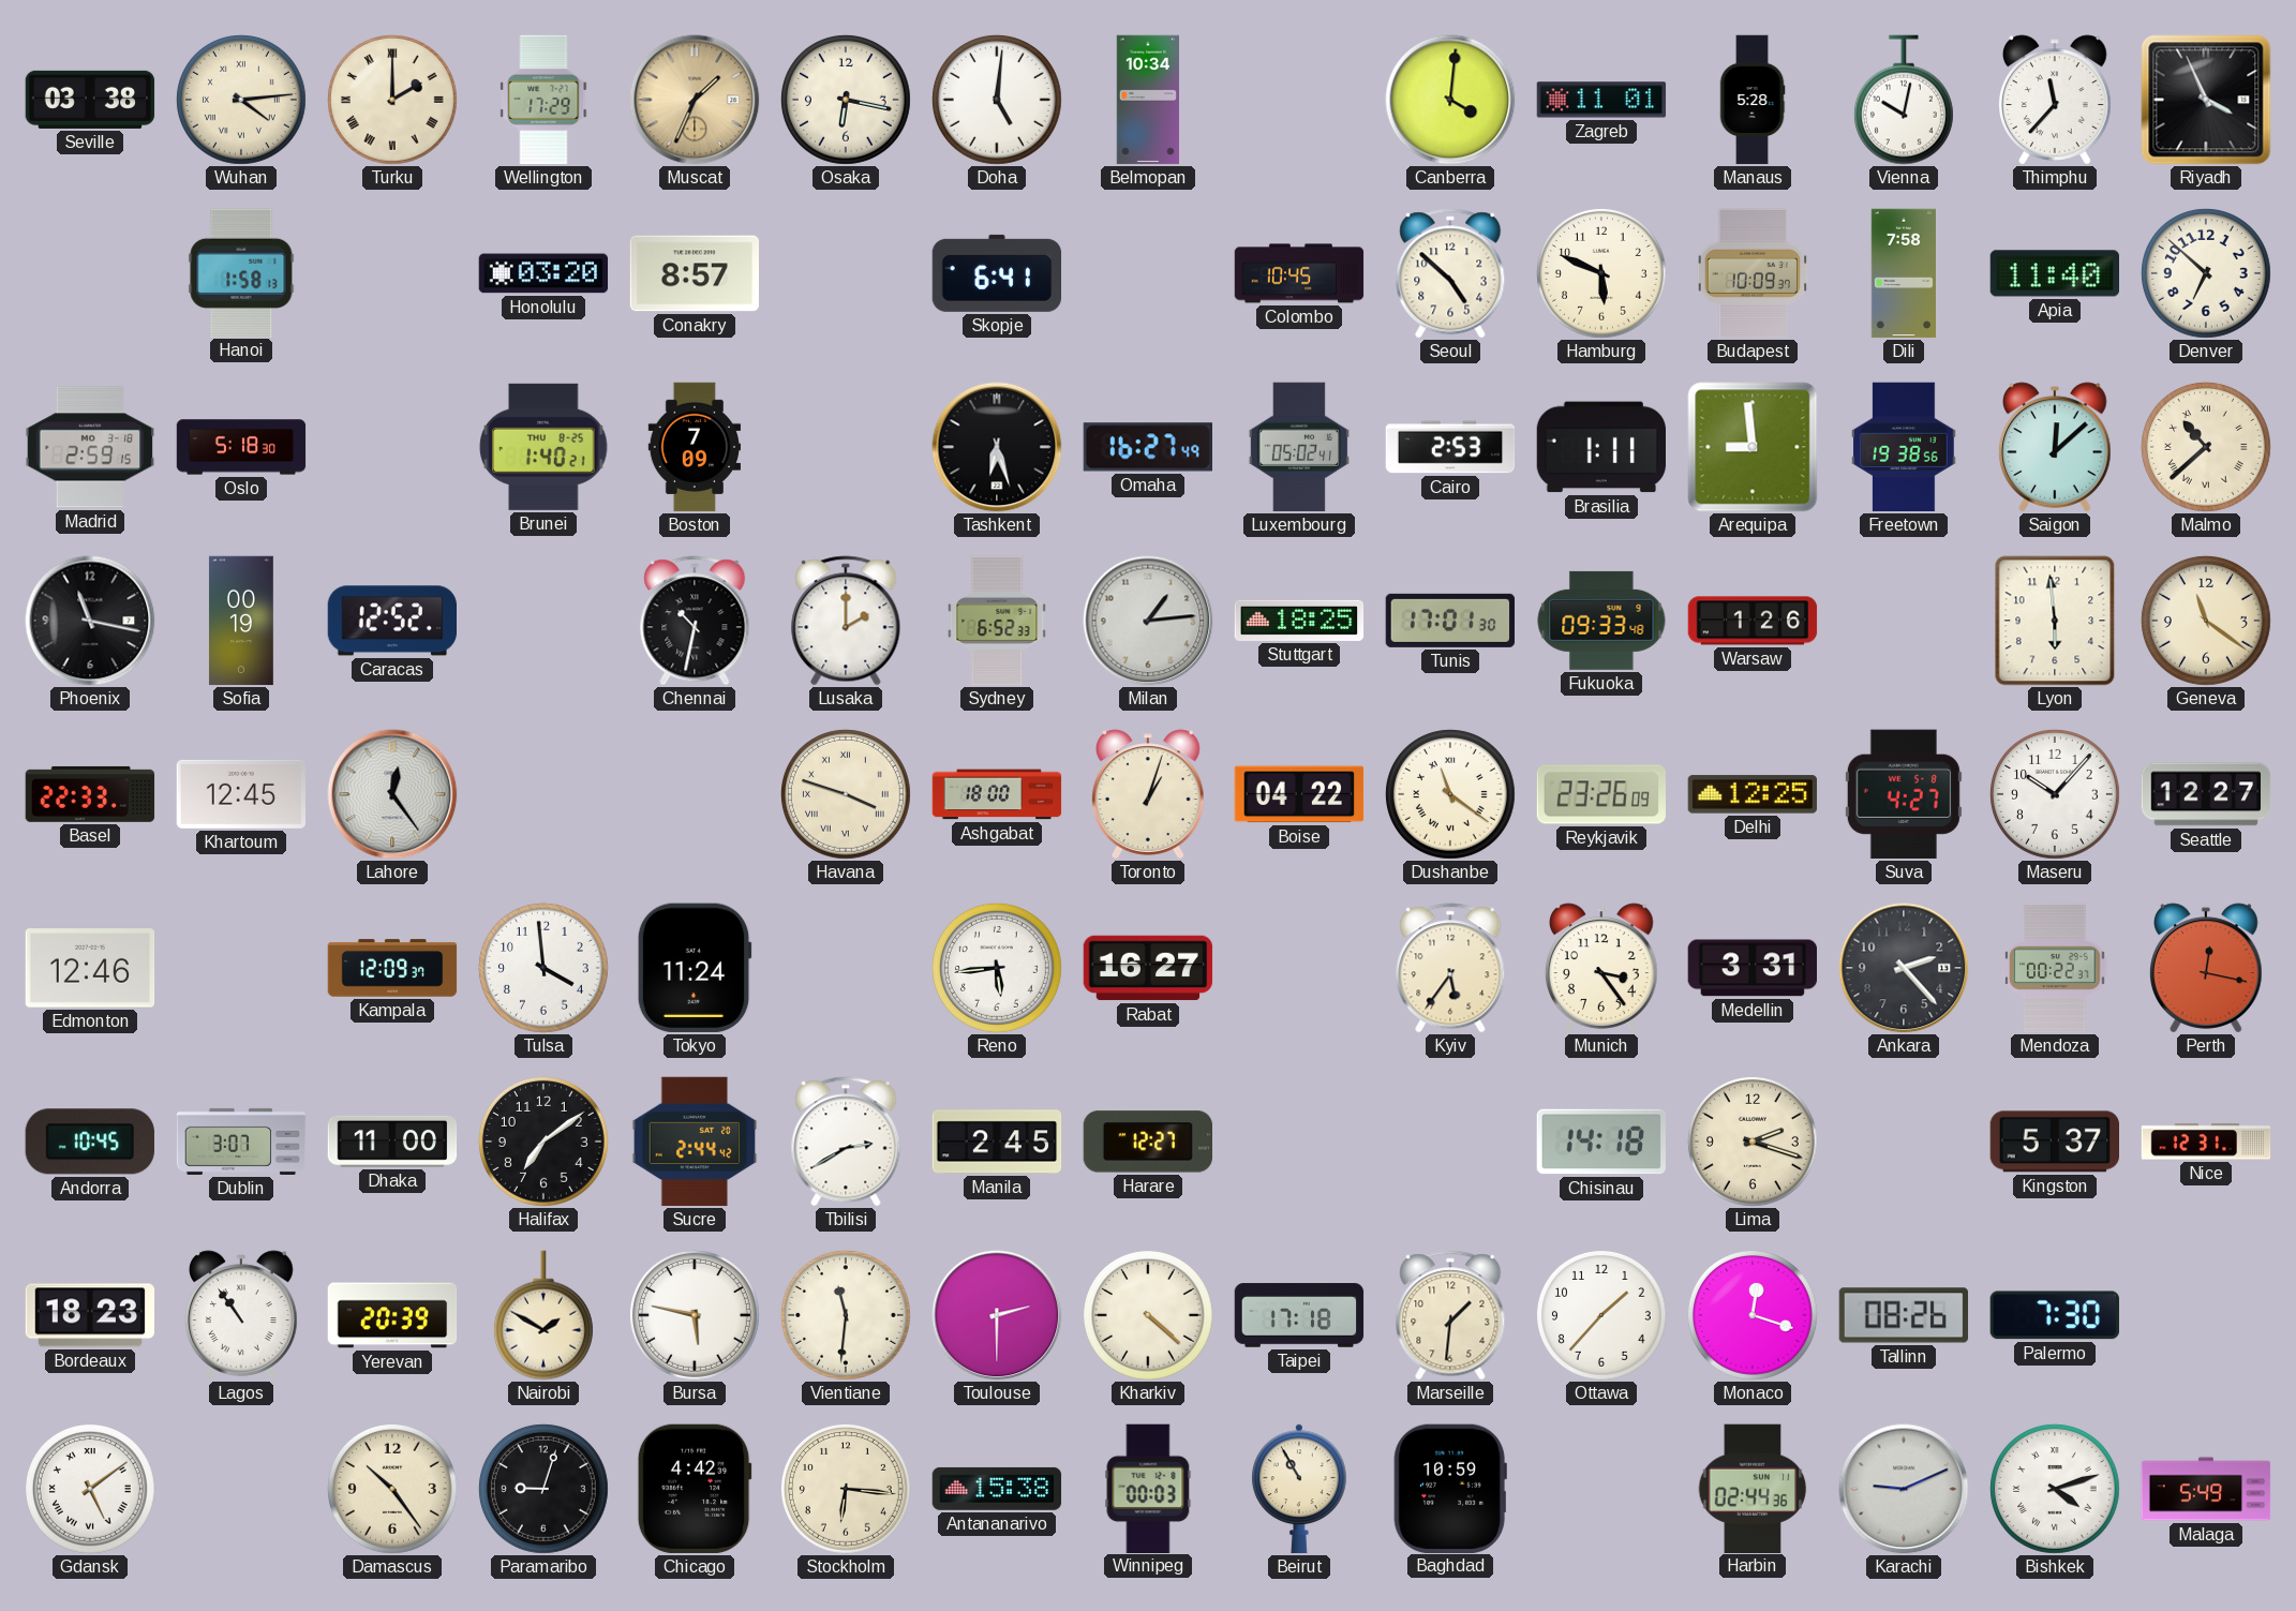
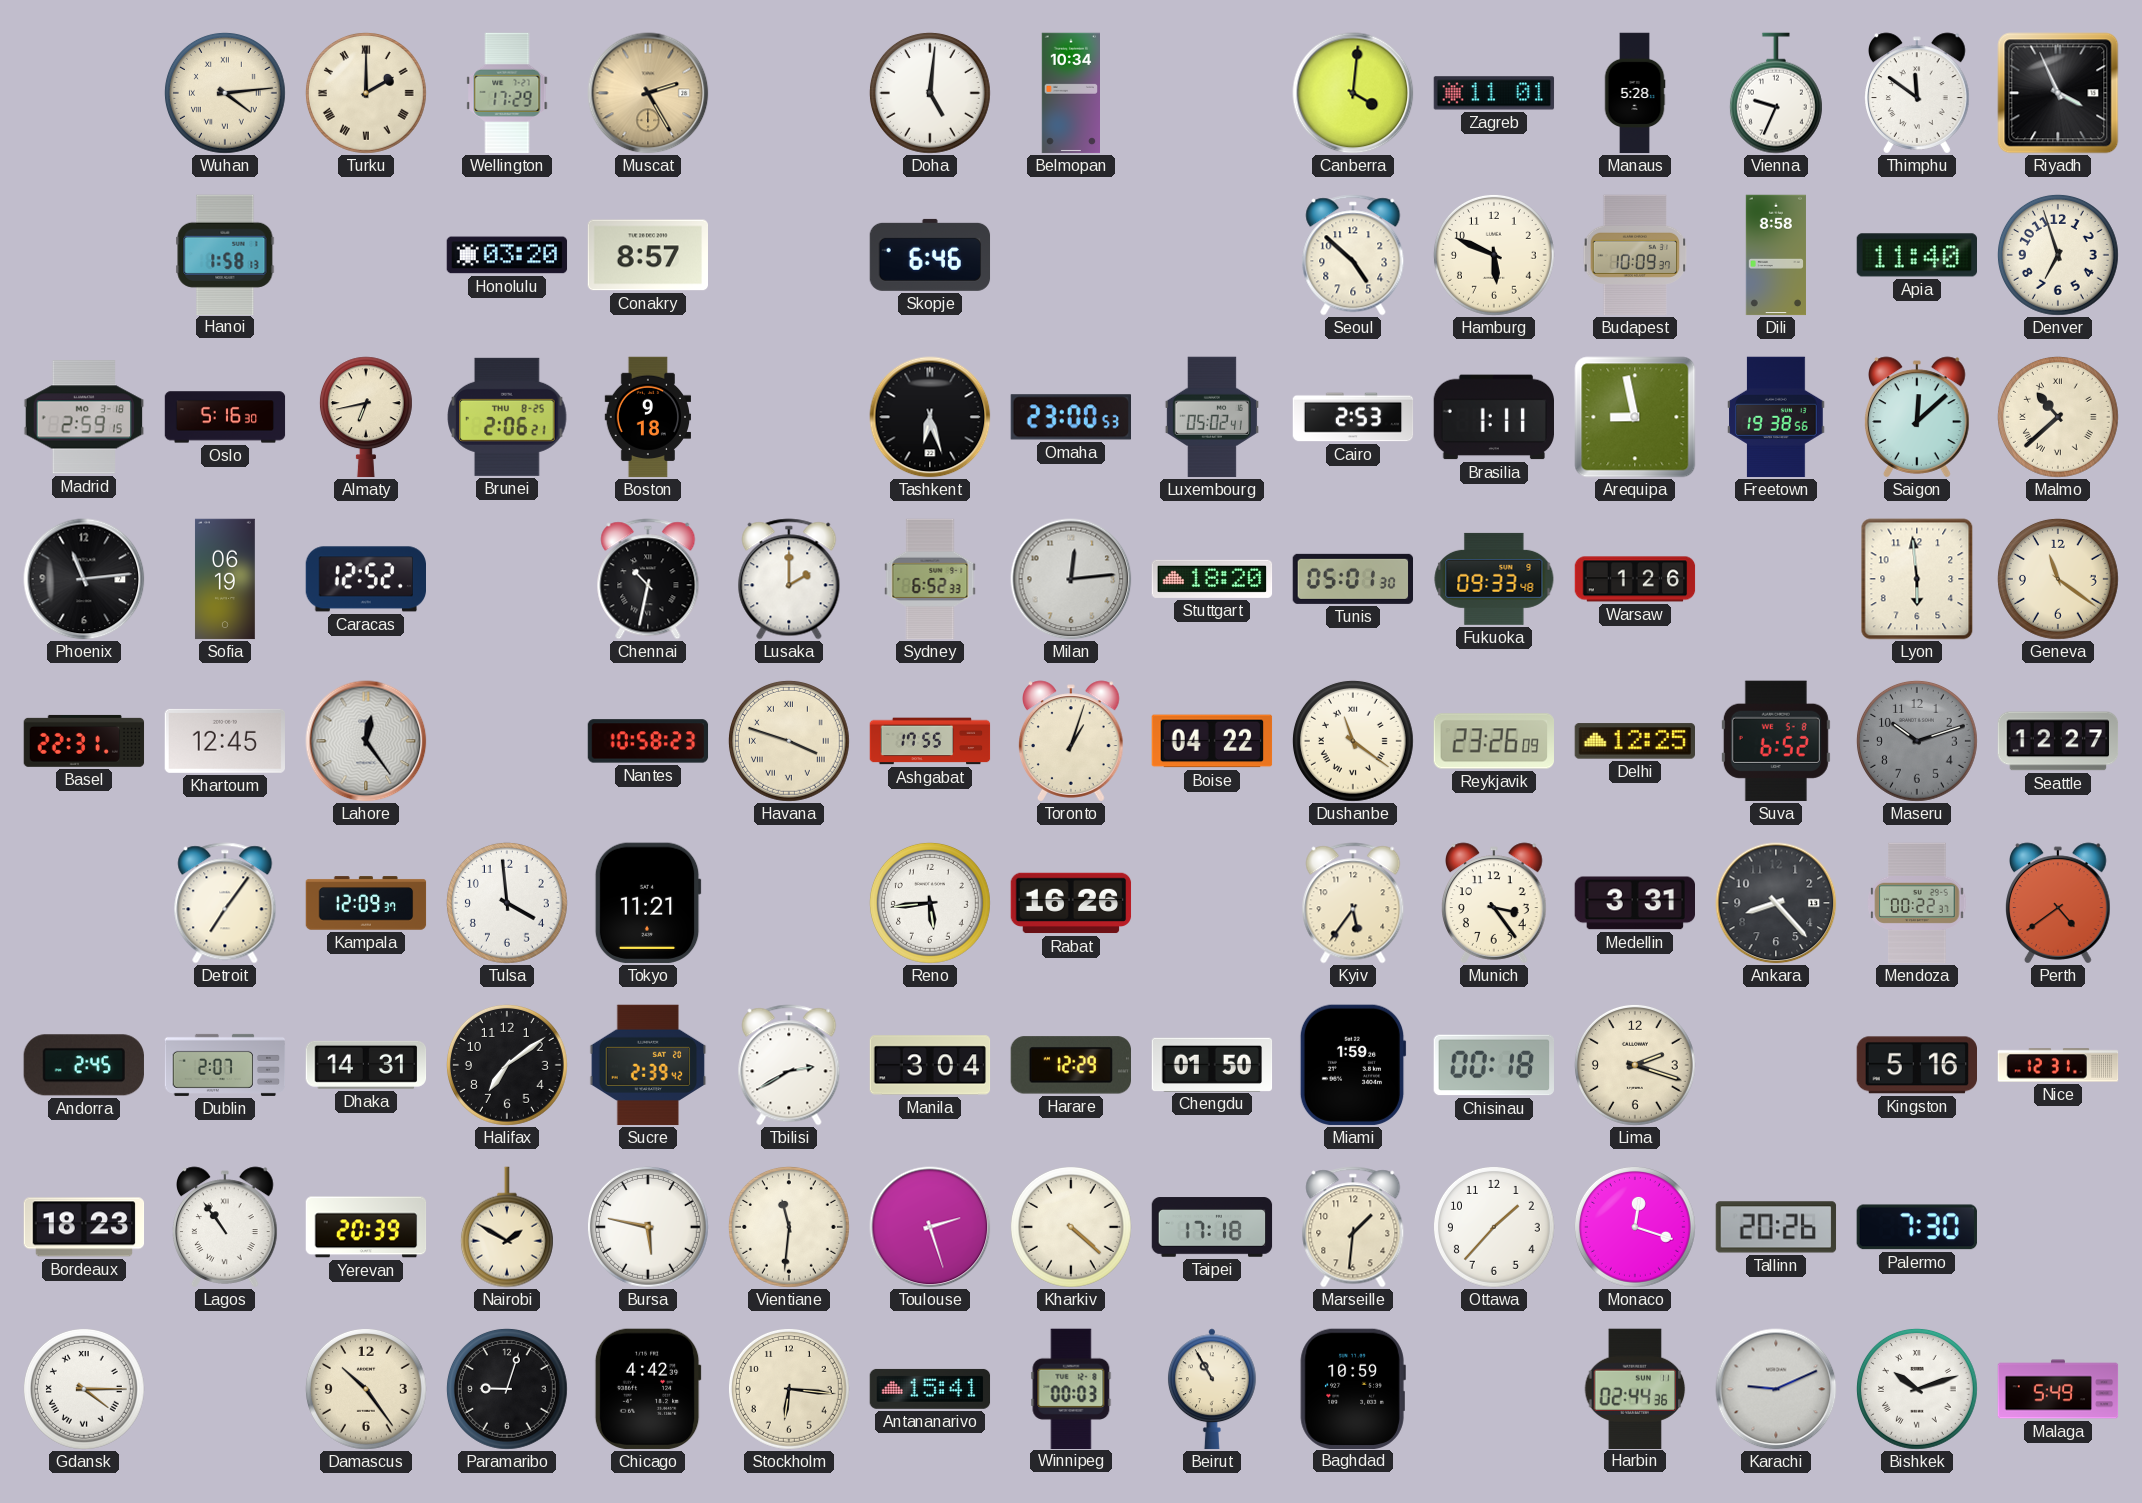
Seville: 03:38 -> none
Muscat: 1:34 -> 2:25
Osaka: 6:17 -> none
Vienna: 10:02 -> 9:34
Thimphu: 11:37 -> 11:51
Skopje: 6:41 -> 6:46
Colombo: 10:45 -> none
Dili: 7:58 -> 8:58
Denver: 6:52 -> 6:57
Oslo: 5:18 -> 5:16
Almaty: none -> 6:43
Brunei: 1:40 -> 2:06
Boston: 7:09 -> 9:18
Omaha: 16:27 -> 23:00
Arequipa: 8:59 -> 8:58
Phoenix: 11:17 -> 11:14
Sofia: 00:19 -> 06:19
Milan: 1:14 -> 12:14
Stuttgart: 18:25 -> 18:20
Tunis: 17:01 -> 05:01
Basel: 22:33 -> 22:31
Nantes: none -> 10:58
Ashgabat: 18:00 -> 17:55
Suva: 4:27 -> 6:52
Maseru: 10:07 -> 10:12
Maseru dial: white -> grey
Edmonton: 12:46 -> none
Detroit: none -> 7:06
Tokyo: 11:24 -> 11:21
Rabat: 16:27 -> 16:26
Ankara: 2:23 -> 8:23
Perth: 12:17 -> 4:39
Andorra: 10:45 -> 2:45
Dublin: 3:07 -> 2:07
Dhaka: 11:00 -> 14:31
Sucre: 2:44 -> 2:39
Manila: 2:45 -> 3:04
Harare: 12:27 -> 12:29
Chengdu: none -> 01:50
Miami: none -> 1:59
Chisinau: 14:18 -> 00:18
Kingston: 5:37 -> 5:16
Toulouse: 2:30 -> 2:27
Tallinn: 08:26 -> 20:26
Gdansk: 5:09 -> 4:15
Antananarivo: 15:38 -> 15:41
Bishkek: 4:12 -> 10:12
